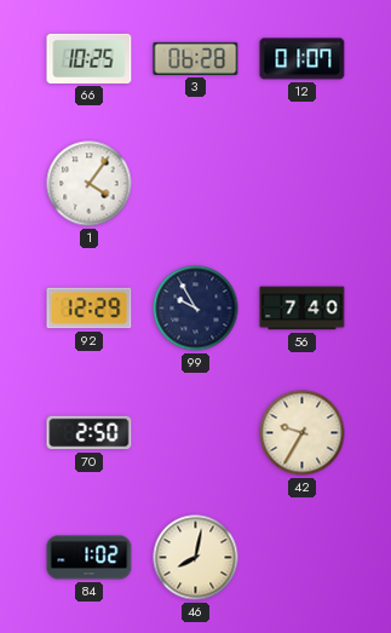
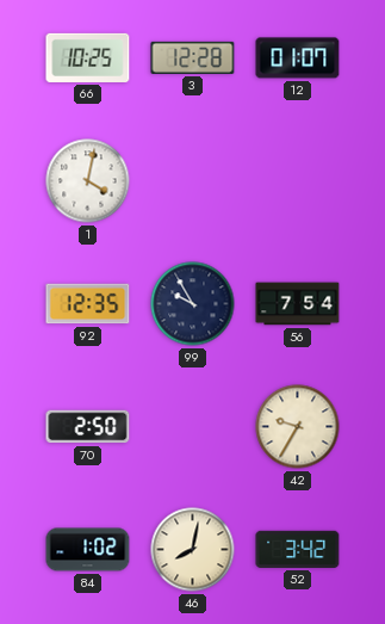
3: 06:28 -> 12:28
1: 4:06 -> 4:02
92: 12:29 -> 12:35
56: 7:40 -> 7:54
52: none -> 3:42
